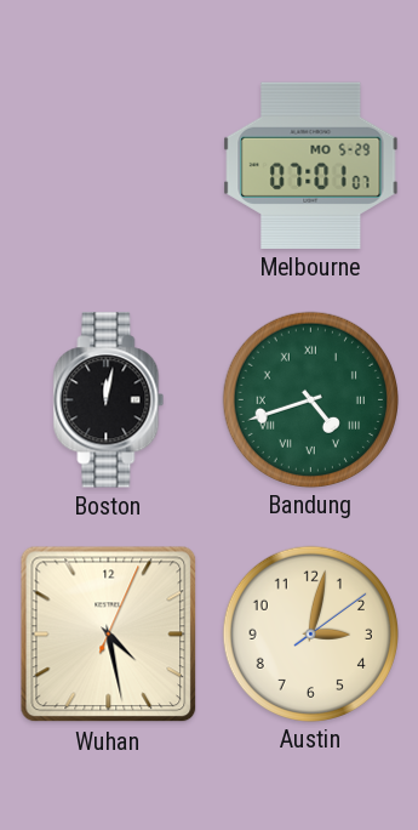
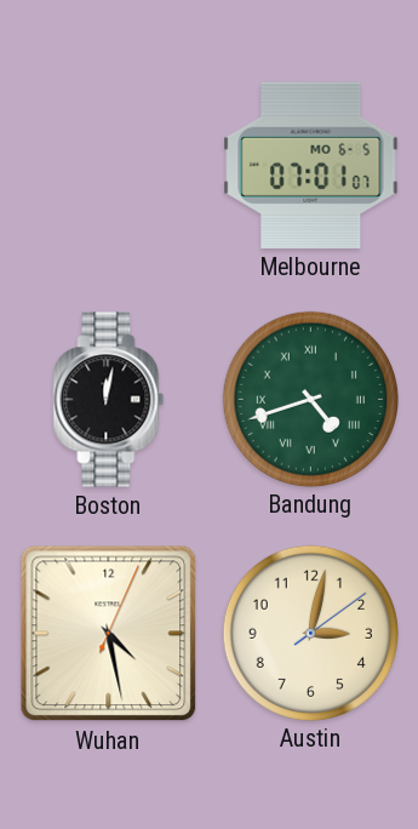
Melbourne date: MO 5-29 -> MO 6-5
